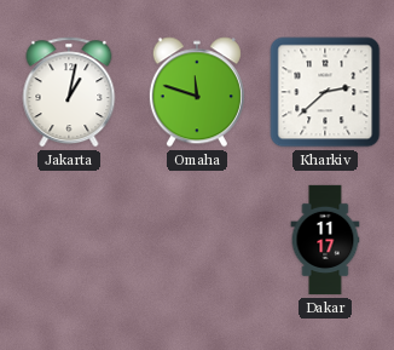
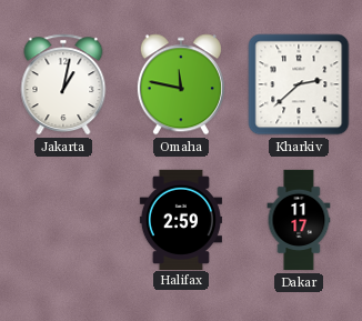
Omaha: 11:48 -> 11:47
Halifax: none -> 2:59
